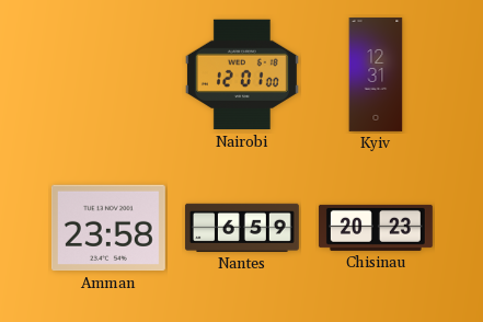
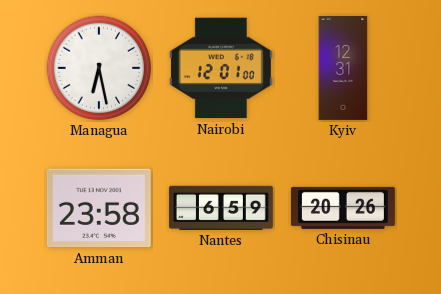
Managua: none -> 6:28
Chisinau: 20:23 -> 20:26
